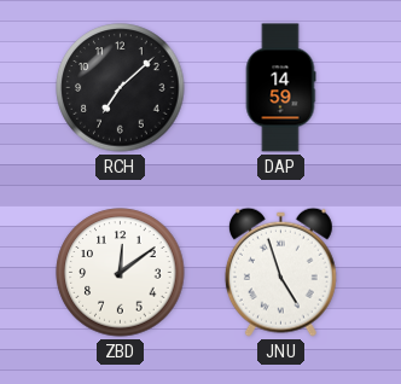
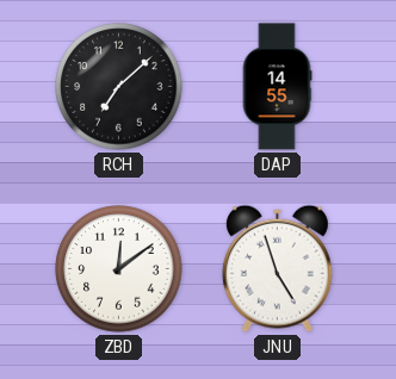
DAP: 14:59 -> 14:55
